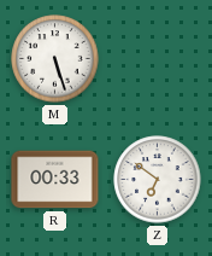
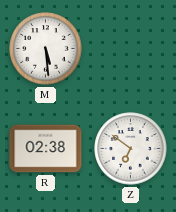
M: 5:27 -> 5:29
R: 00:33 -> 02:38
